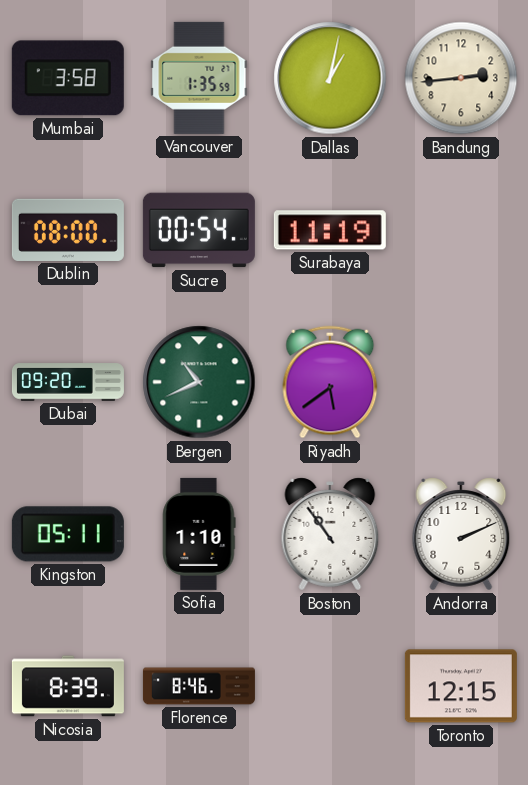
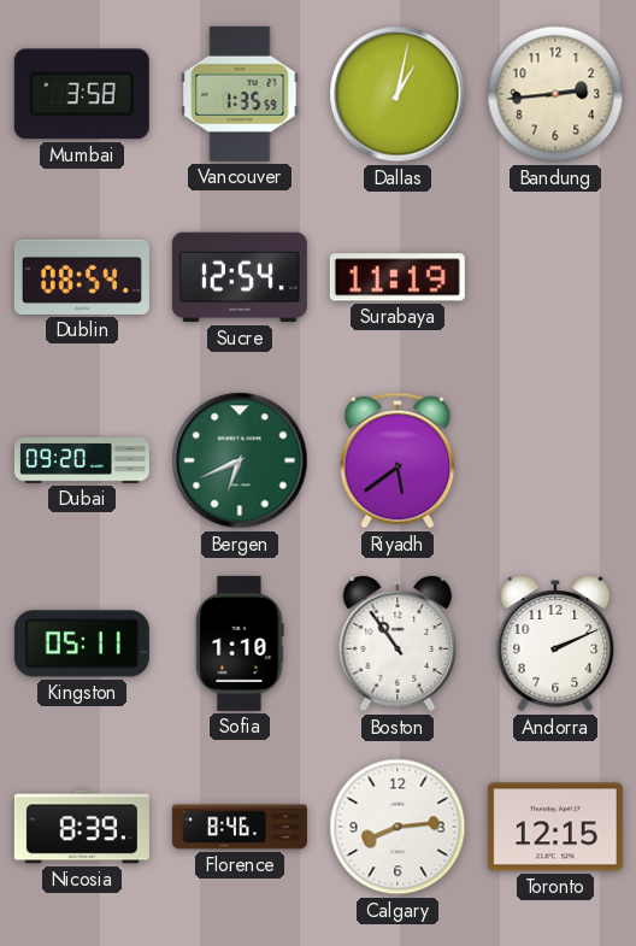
Dublin: 08:00 -> 08:54
Sucre: 00:54 -> 12:54
Bergen: 10:41 -> 6:41
Calgary: none -> 8:14
